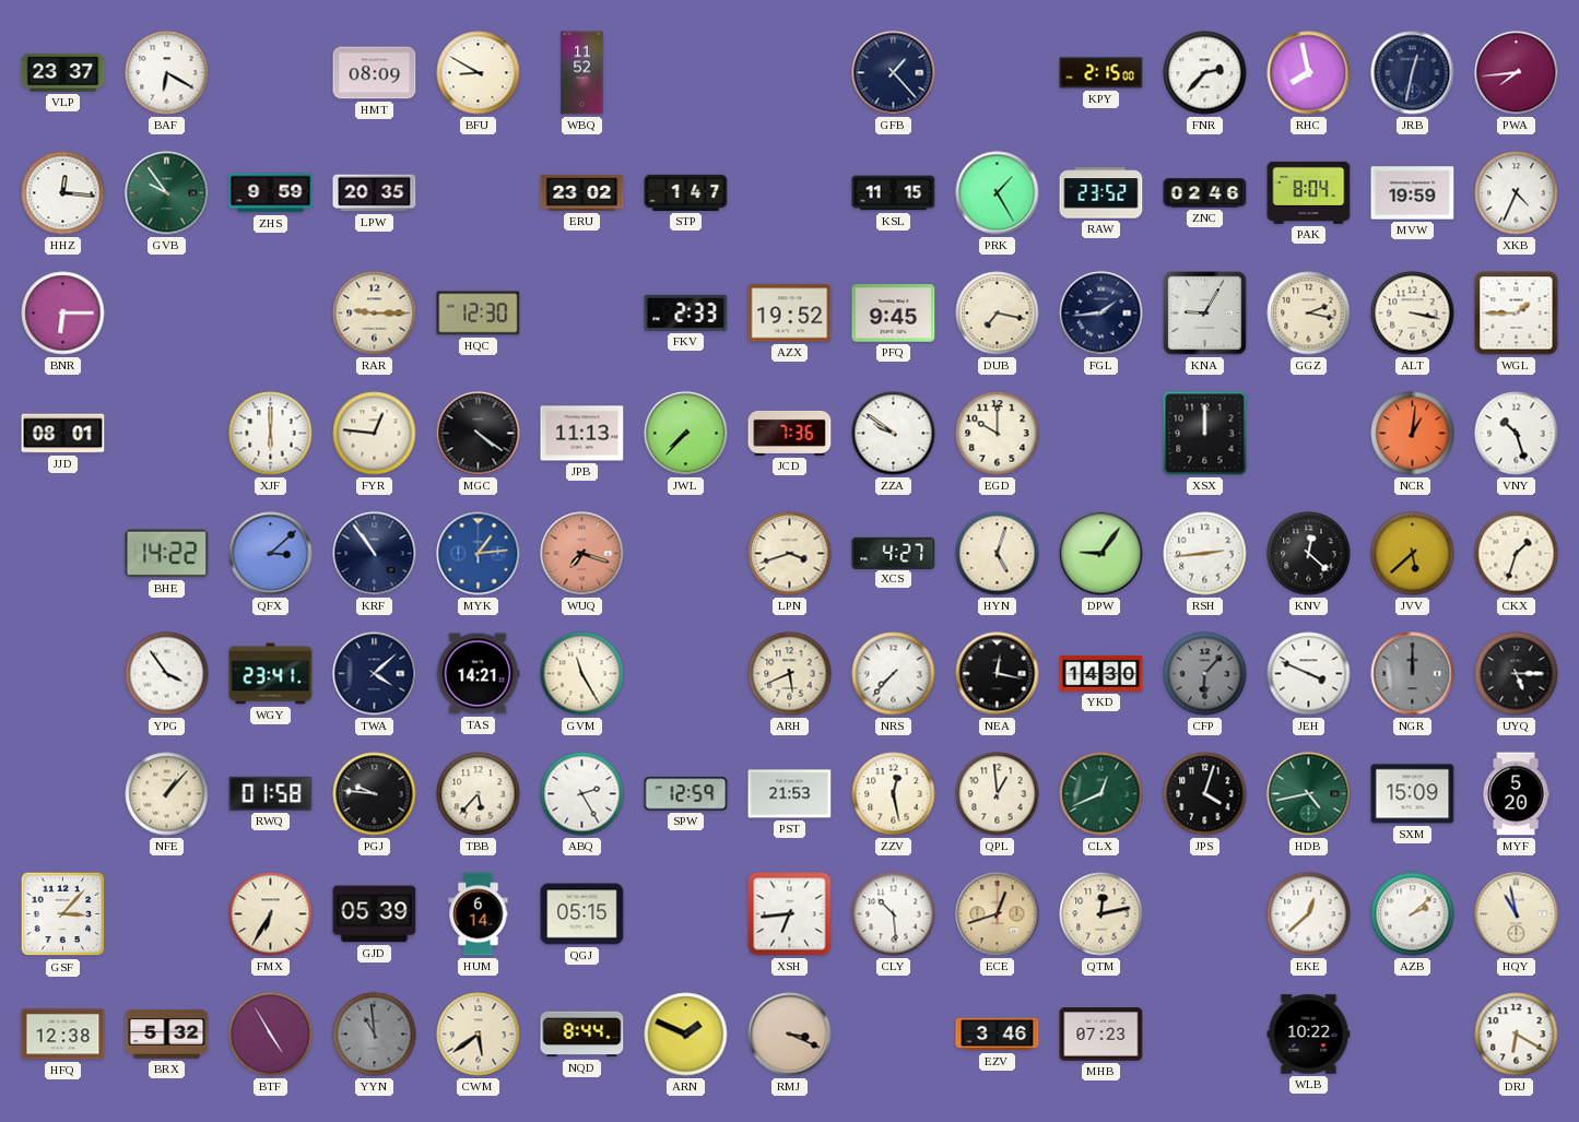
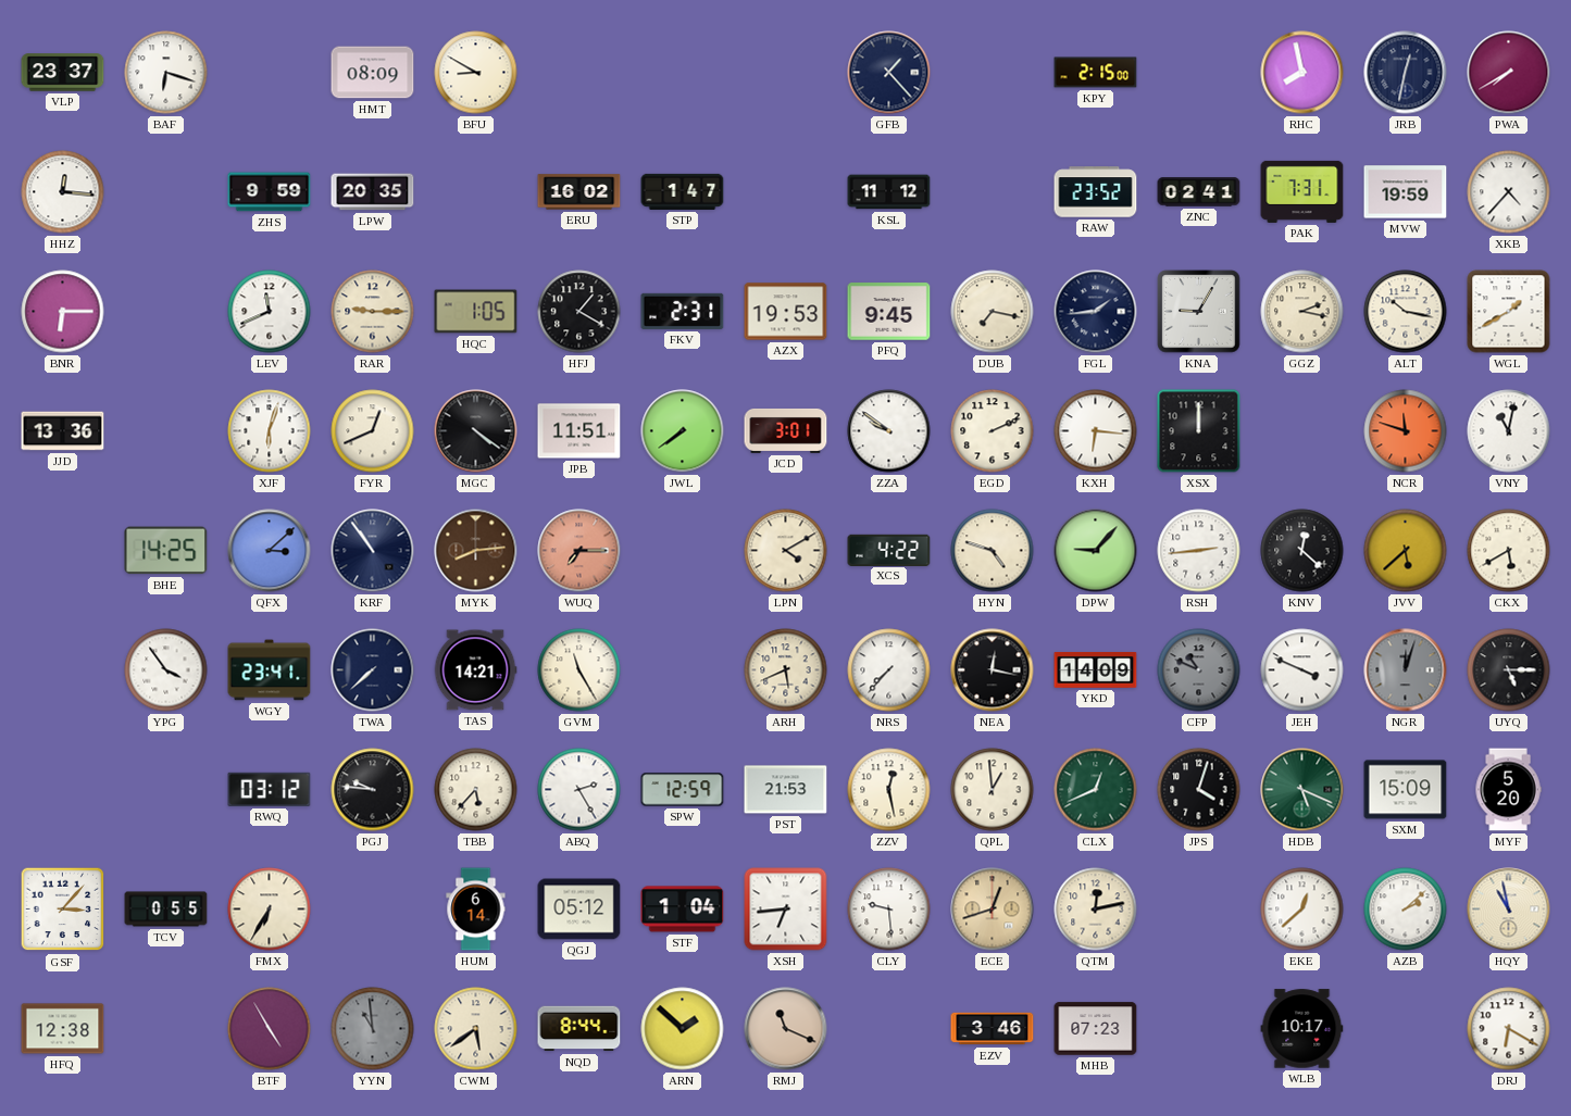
BAF: 6:20 -> 6:18
WBQ: 11:52 -> none
FNR: 2:37 -> none
PWA: 7:44 -> 7:40
GVB: 9:54 -> none
ERU: 23:02 -> 16:02
KSL: 11:15 -> 11:12
PRK: 1:25 -> none
ZNC: 02:46 -> 02:41
PAK: 8:04 -> 7:31
XKB: 4:34 -> 4:37
LEV: none -> 11:41
HQC: 12:30 -> 1:05
HFJ: none -> 1:20
FKV: 2:33 -> 2:31
AZX: 19:52 -> 19:53
ALT: 3:17 -> 10:17
WGL: 1:45 -> 1:40
JJD: 08:01 -> 13:36
XJF: 6:00 -> 6:03
FYR: 12:46 -> 12:41
JPB: 11:13 -> 11:51
JWL: 7:37 -> 7:39
JCD: 7:36 -> 3:01
EGD: 10:00 -> 2:11
KXH: none -> 6:16
NCR: 1:01 -> 11:48
VNY: 10:27 -> 11:02
BHE: 14:22 -> 14:25
MYK: 1:14 -> 8:14
MYK dial: blue -> brown
WUQ: 7:18 -> 7:15
LPN: 3:42 -> 4:10
XCS: 4:27 -> 4:22
HYN: 5:03 -> 4:48
DPW: 9:06 -> 9:07
CKX: 1:33 -> 5:40
TWA: 4:08 -> 7:38
YKD: 14:30 -> 14:09
CFP: 6:07 -> 10:49
NGR: 12:00 -> 12:03
NFE: 1:07 -> none
RWQ: 01:58 -> 03:12
HDB: 4:43 -> 5:19
TCV: none -> 0:55
GJD: 05:39 -> none
QGJ: 05:15 -> 05:12
STF: none -> 1:04
CLY: 10:29 -> 9:29
BRX: 5:32 -> none
ARN: 1:49 -> 1:52
RMJ: 3:19 -> 11:19
WLB: 10:22 -> 10:17
